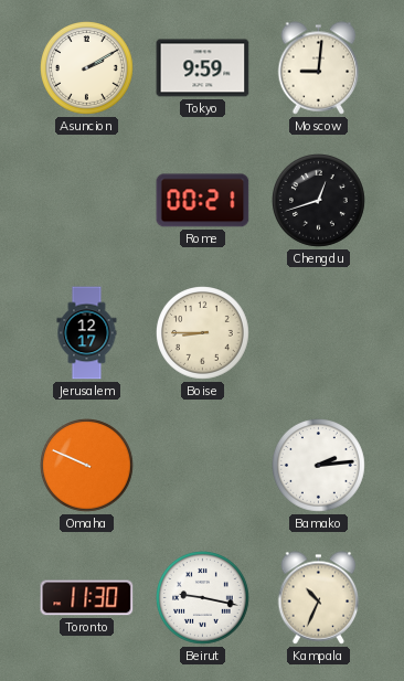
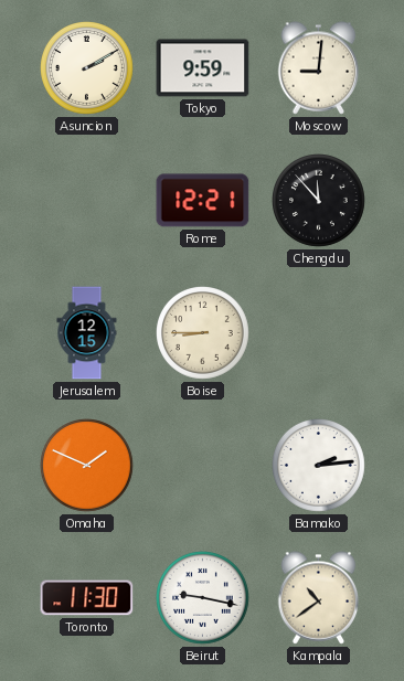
Rome: 00:21 -> 12:21
Chengdu: 12:42 -> 11:53
Jerusalem: 12:17 -> 12:15
Omaha: 9:49 -> 1:49
Kampala: 10:34 -> 10:39
